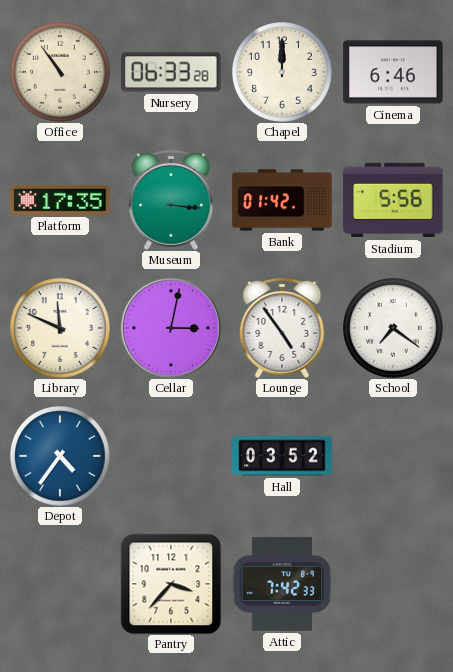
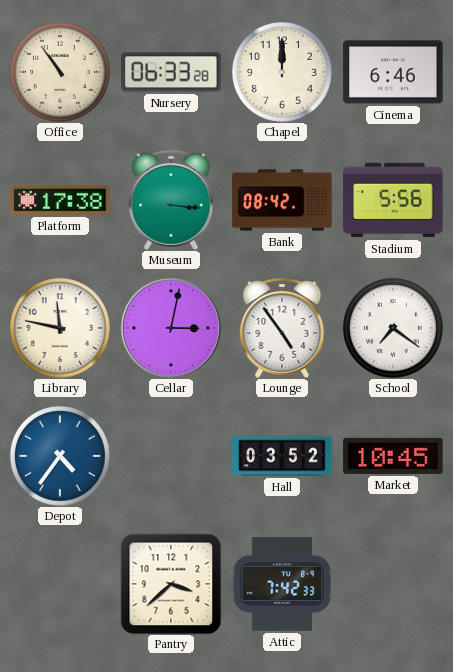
Platform: 17:35 -> 17:38
Bank: 01:42 -> 08:42
Library: 11:49 -> 11:47
Market: none -> 10:45
Pantry: 3:37 -> 3:38
